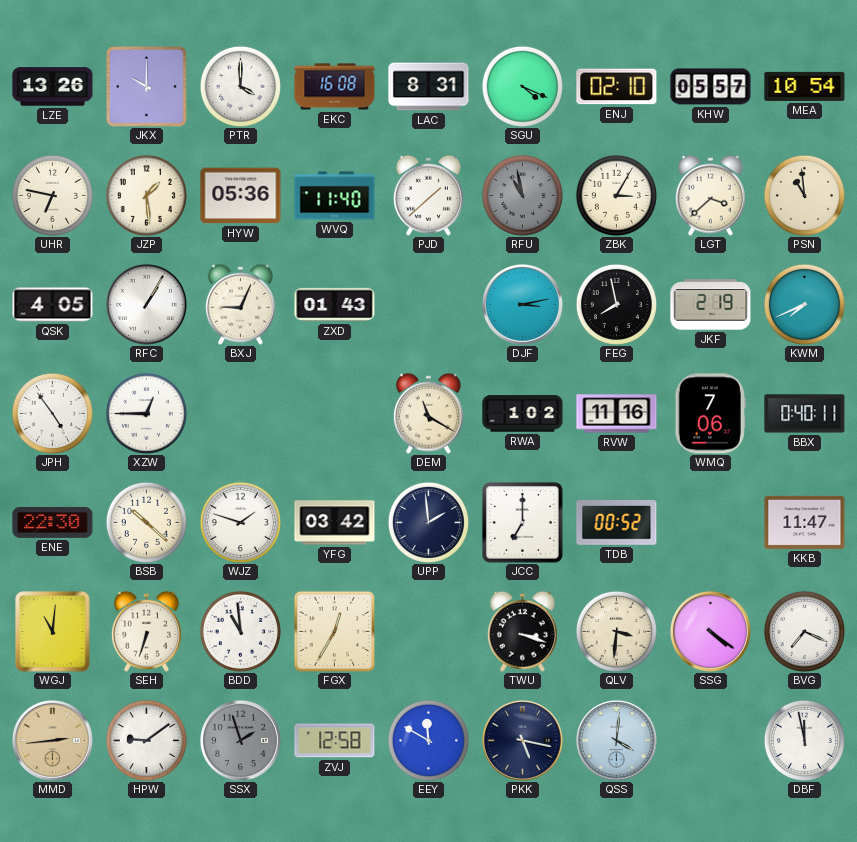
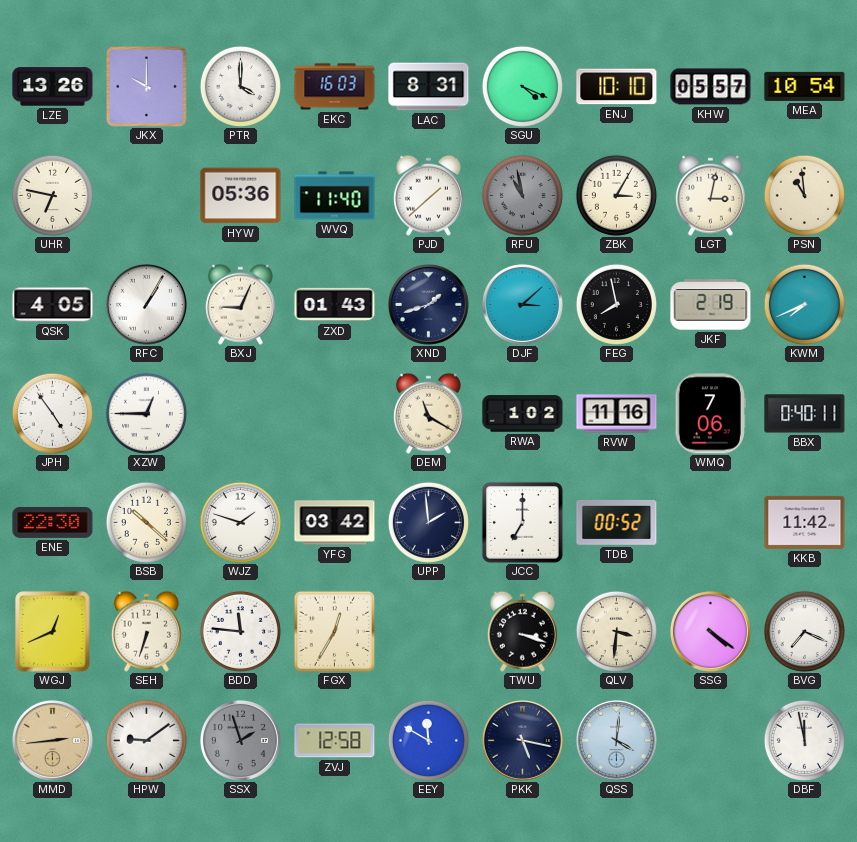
EKC: 16:08 -> 16:03
ENJ: 02:10 -> 10:10
JZP: 1:29 -> none
LGT: 3:38 -> 3:02
XND: none -> 1:42
DJF: 3:13 -> 3:08
KKB: 11:47 -> 11:42
WGJ: 11:01 -> 12:41
BDD: 10:59 -> 11:46
